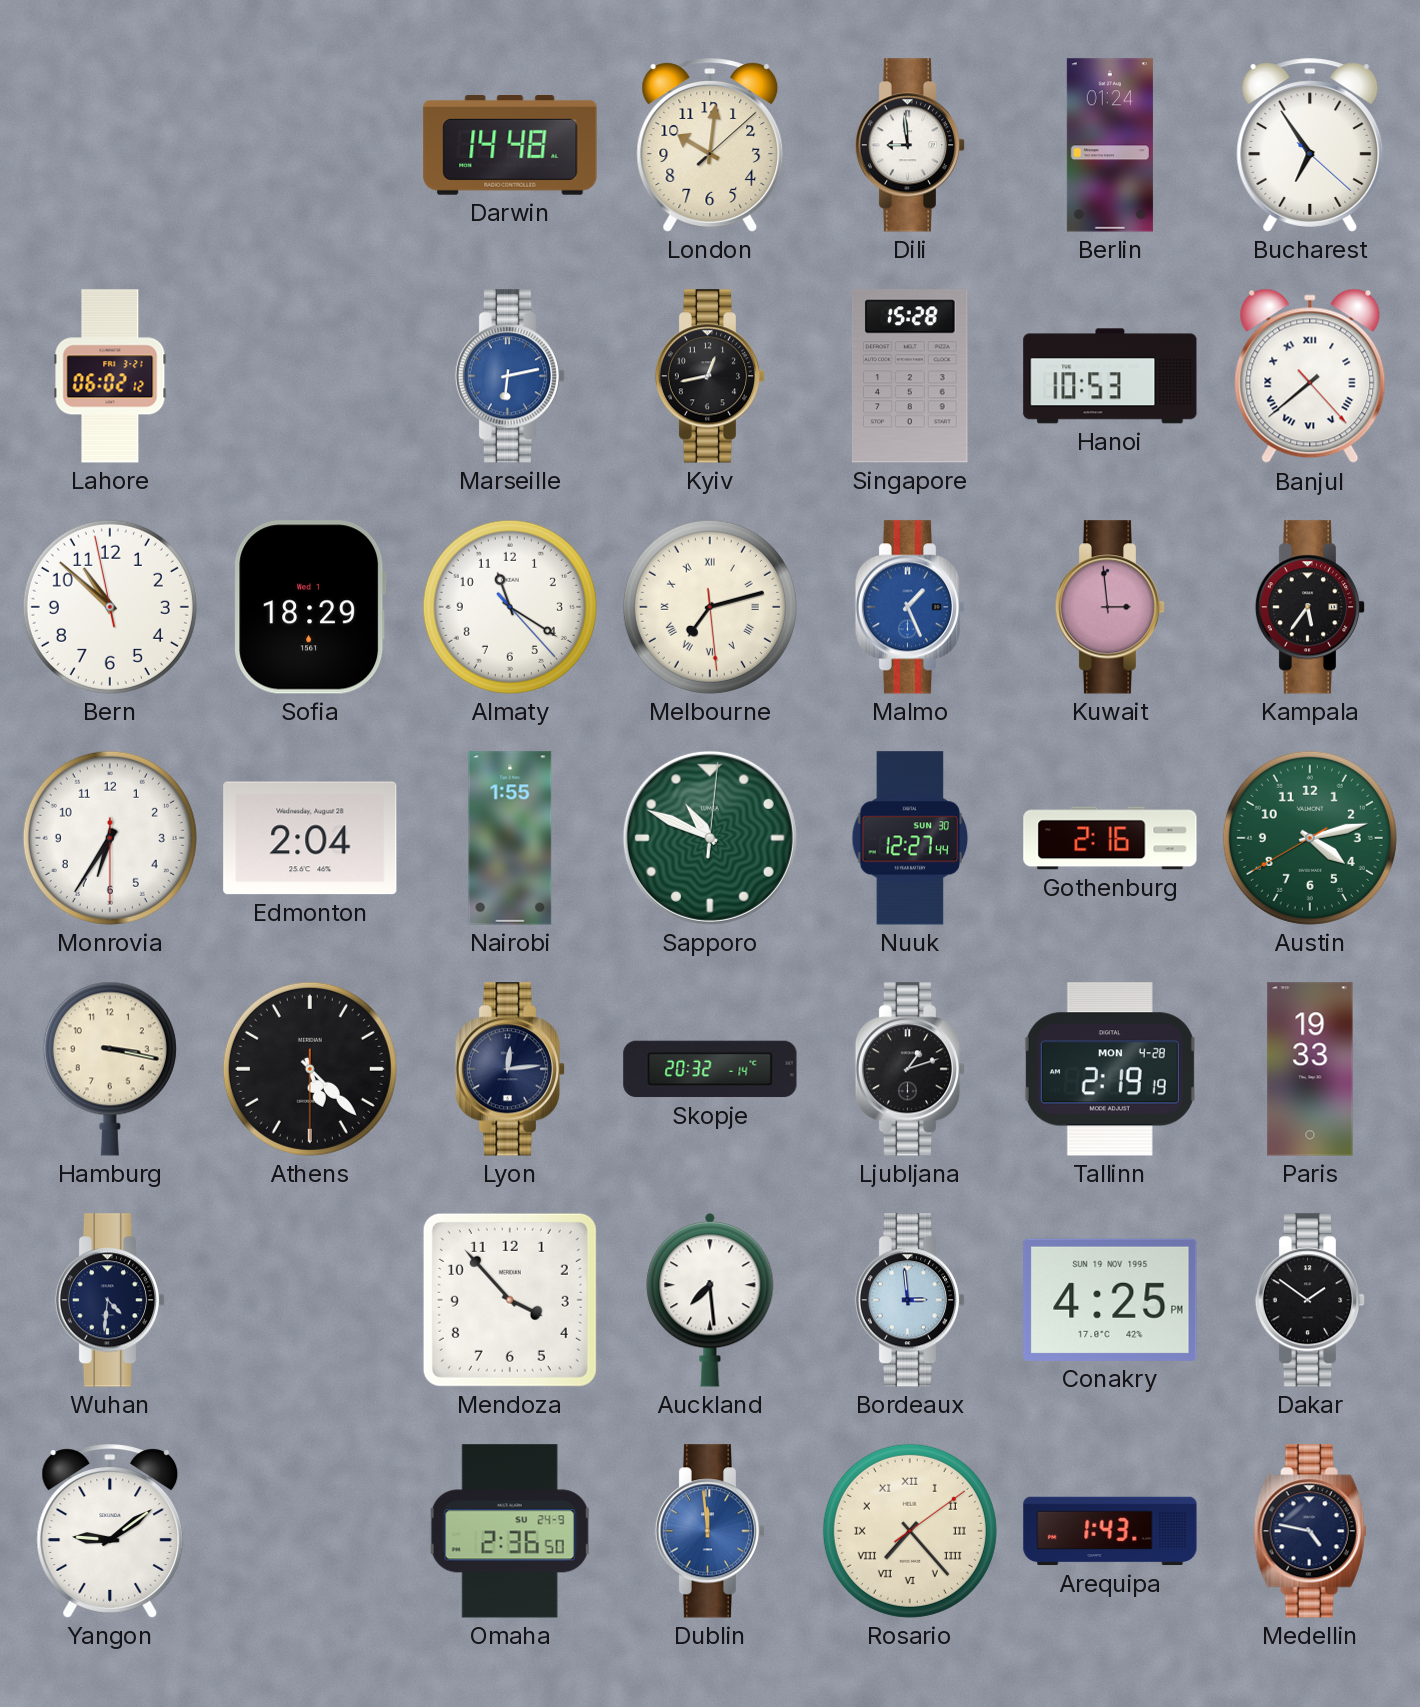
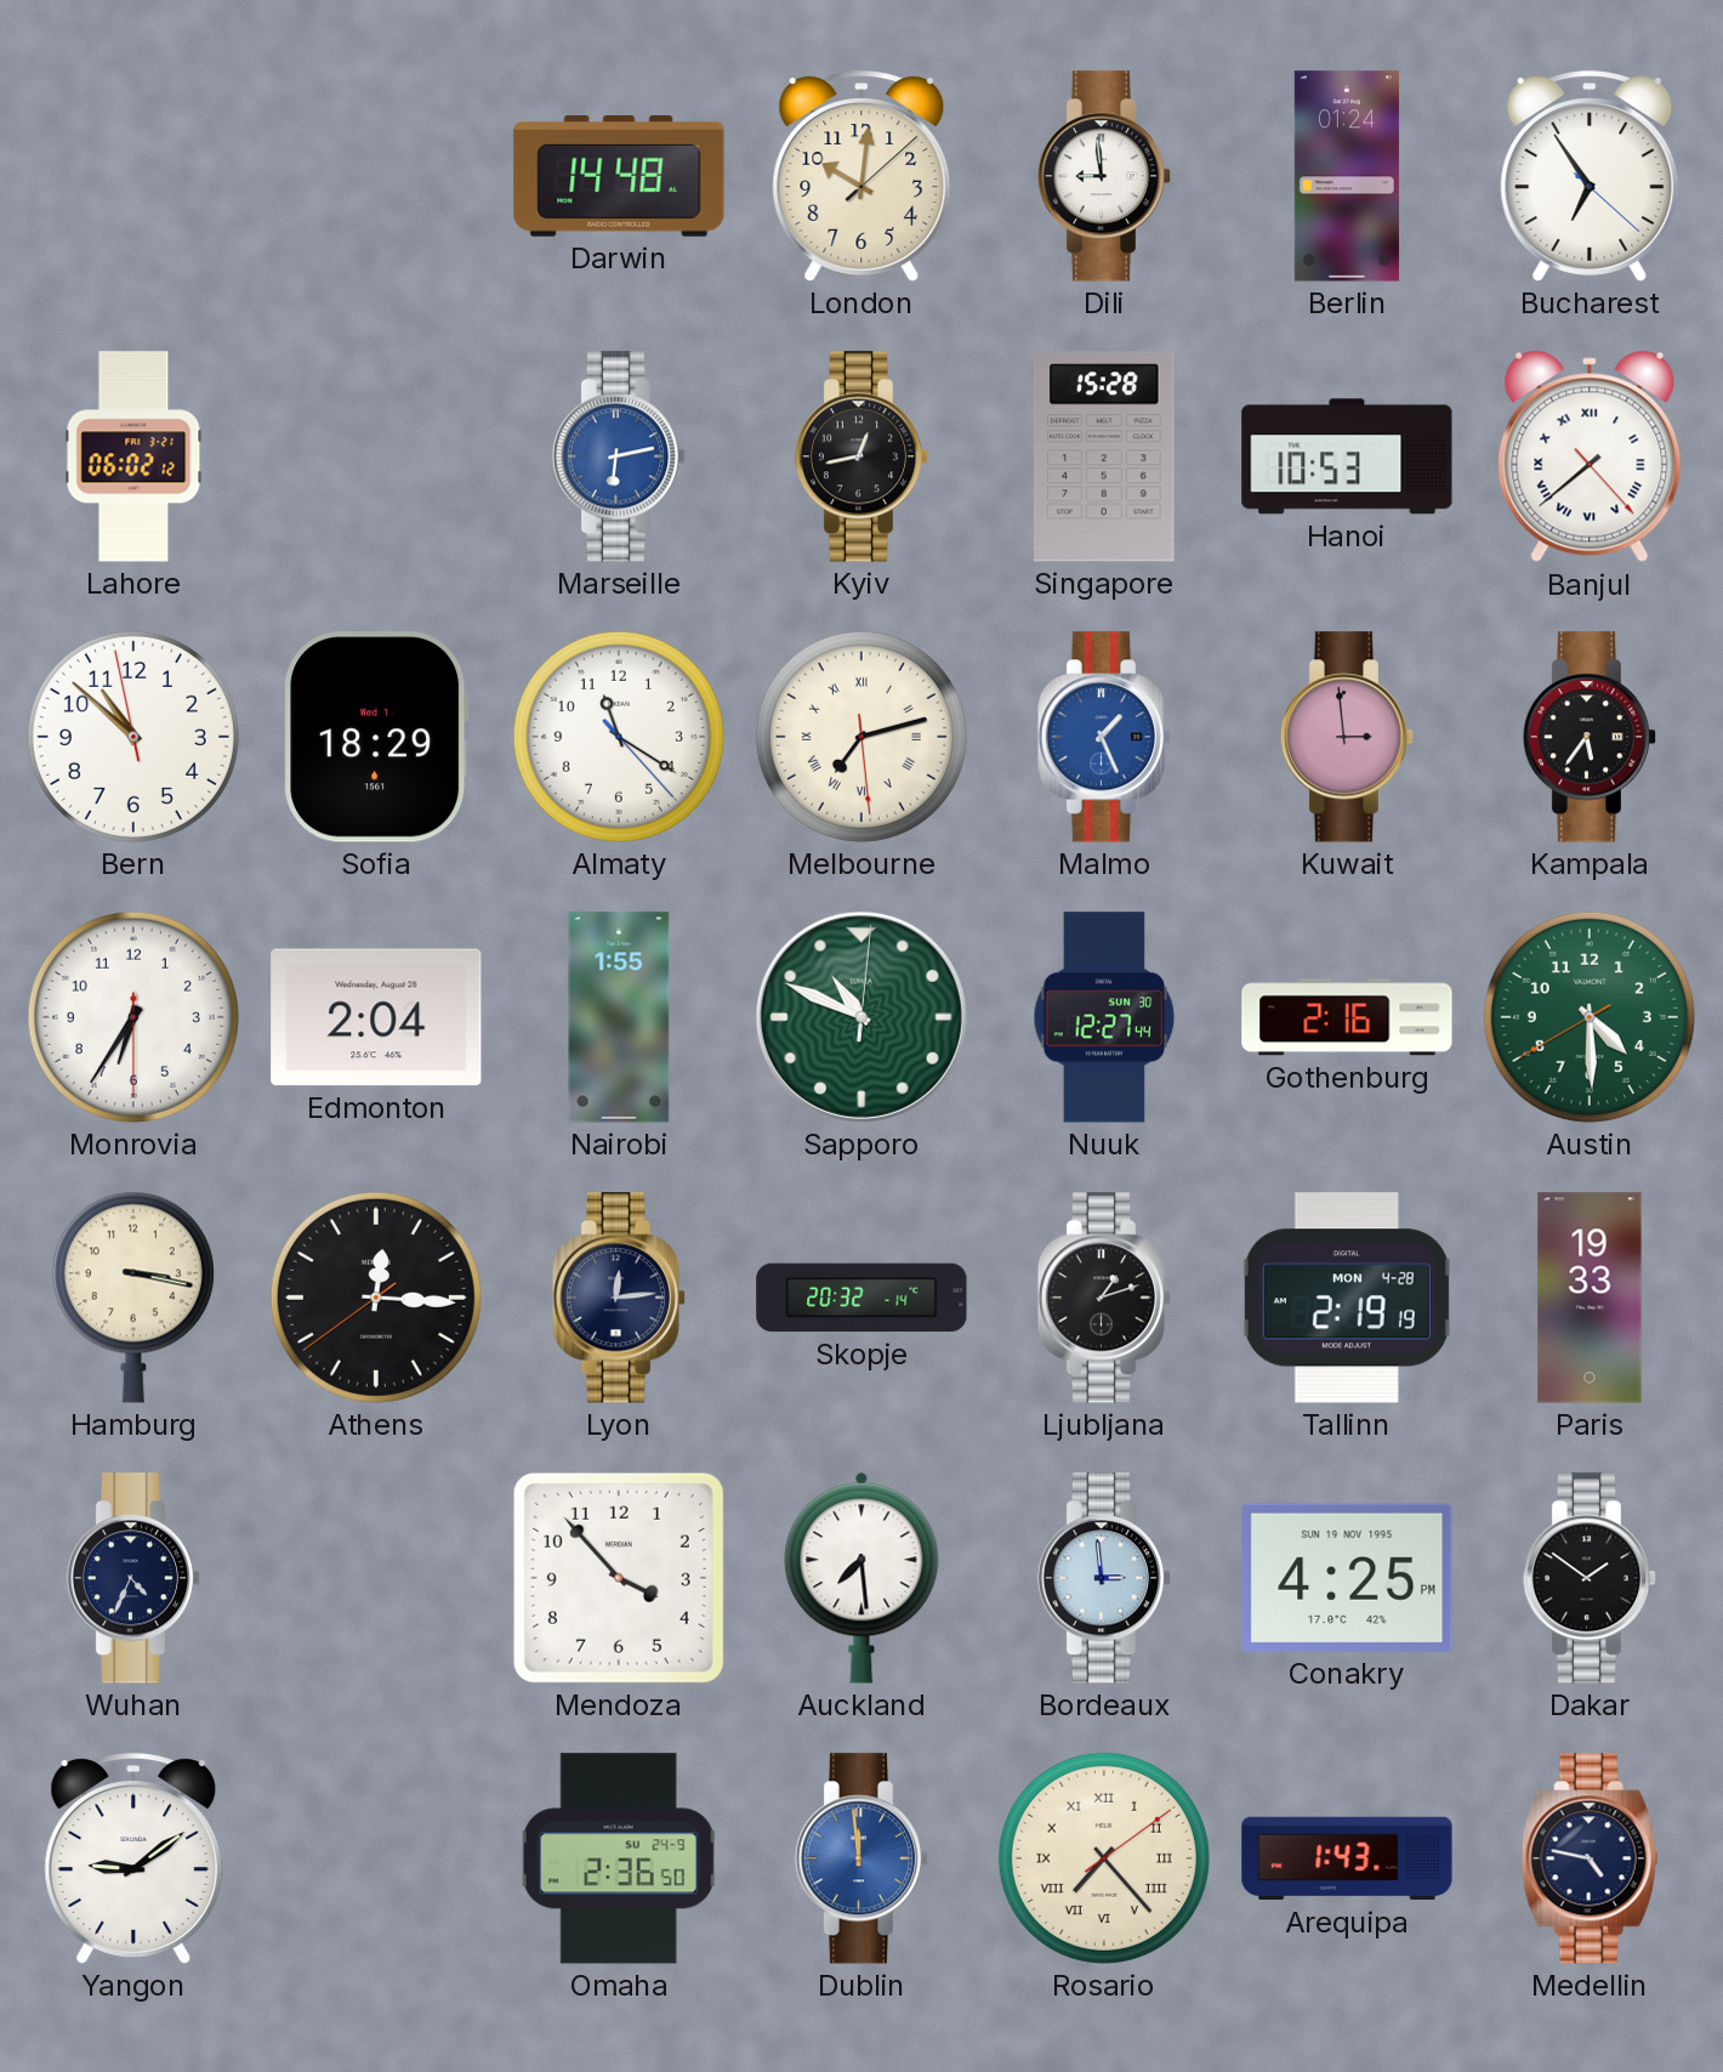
Austin: 4:12 -> 4:29
Athens: 5:22 -> 12:15
Wuhan: 4:31 -> 4:34
